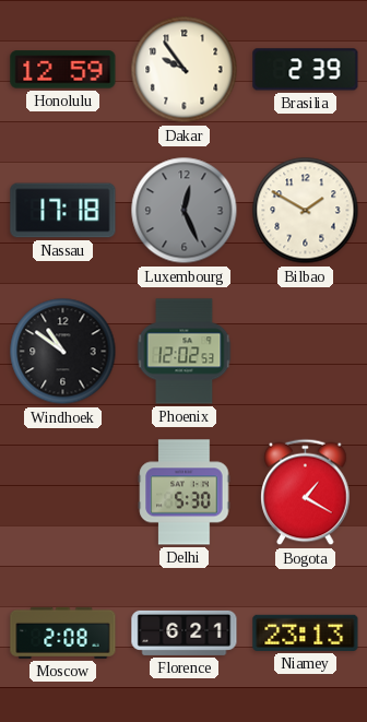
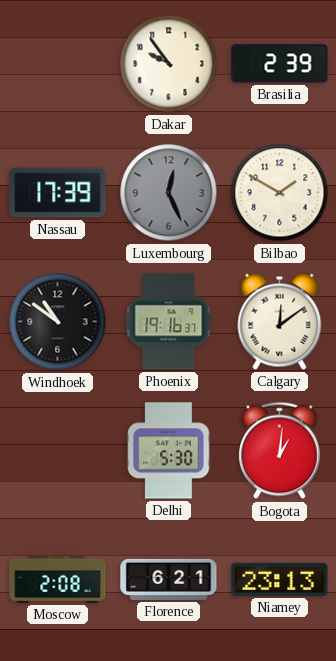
Honolulu: 12:59 -> none
Nassau: 17:18 -> 17:39
Phoenix: 12:02 -> 19:16
Calgary: none -> 12:09
Bogota: 1:20 -> 1:01
